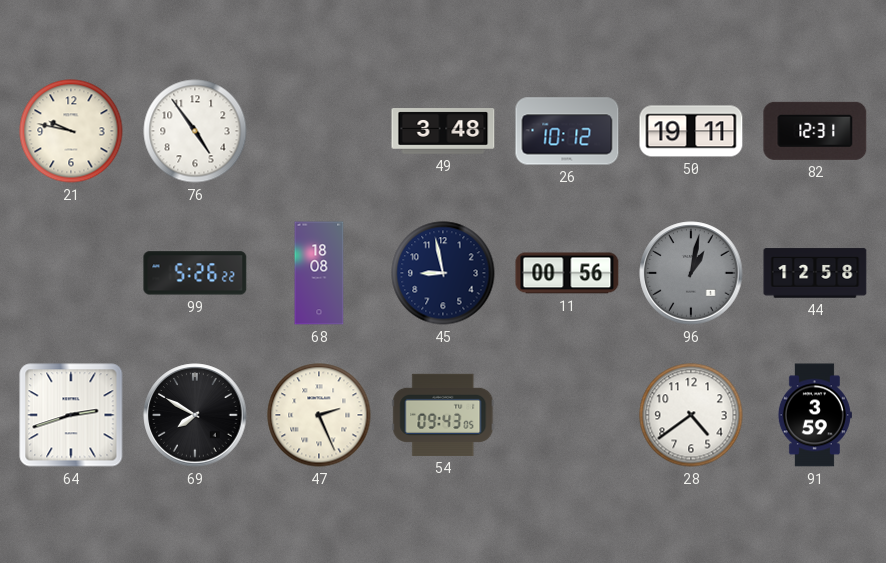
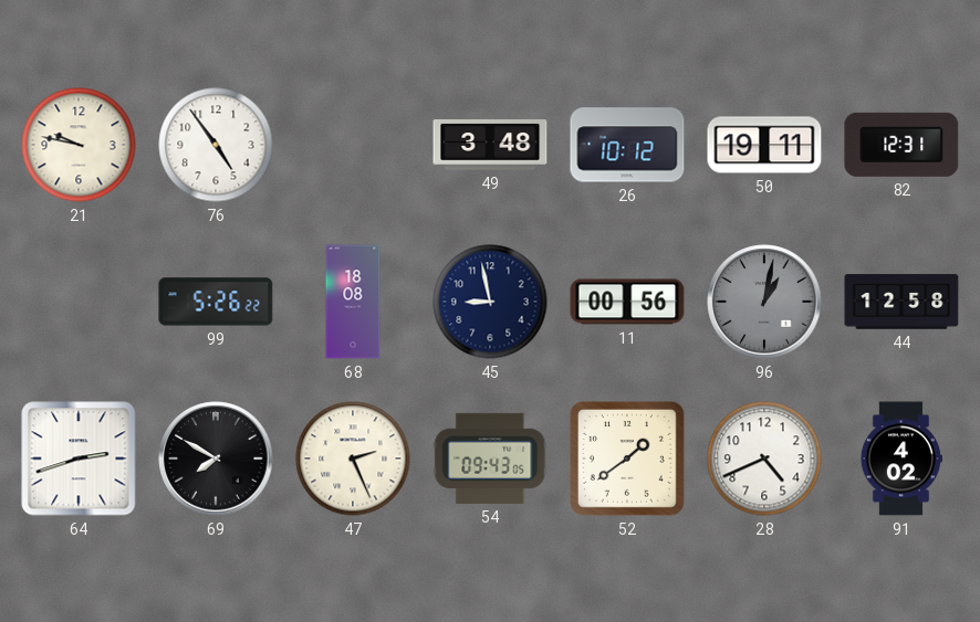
52: none -> 1:39
28: 4:39 -> 4:41
91: 3:59 -> 4:02
